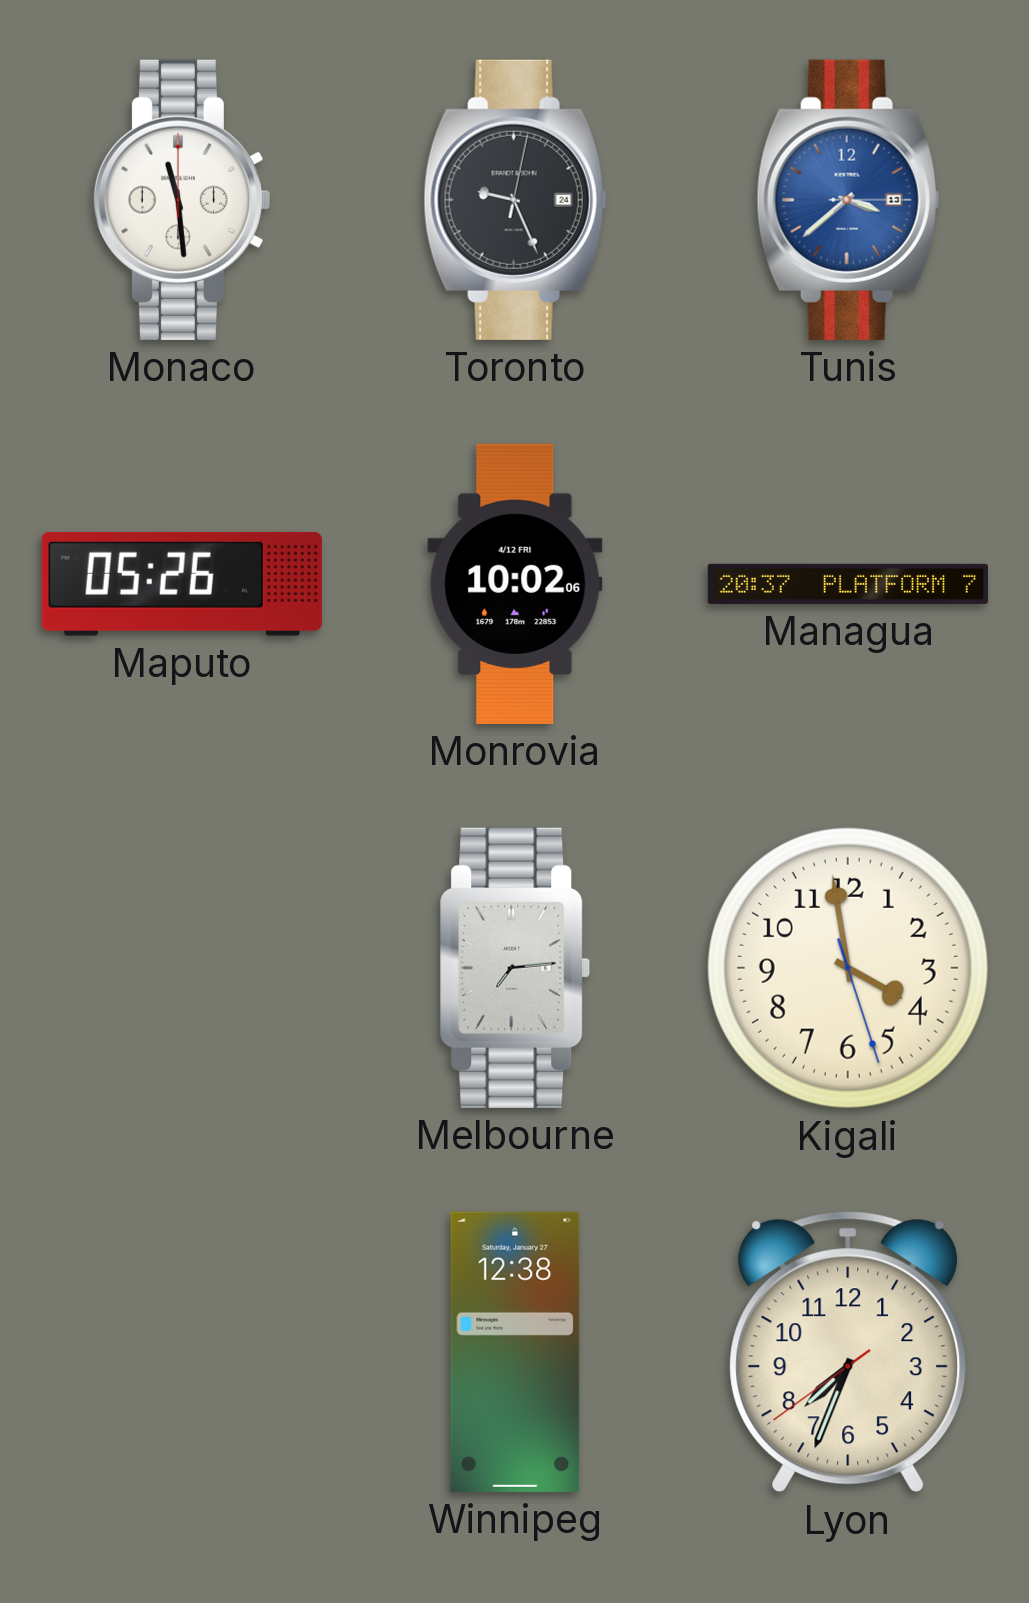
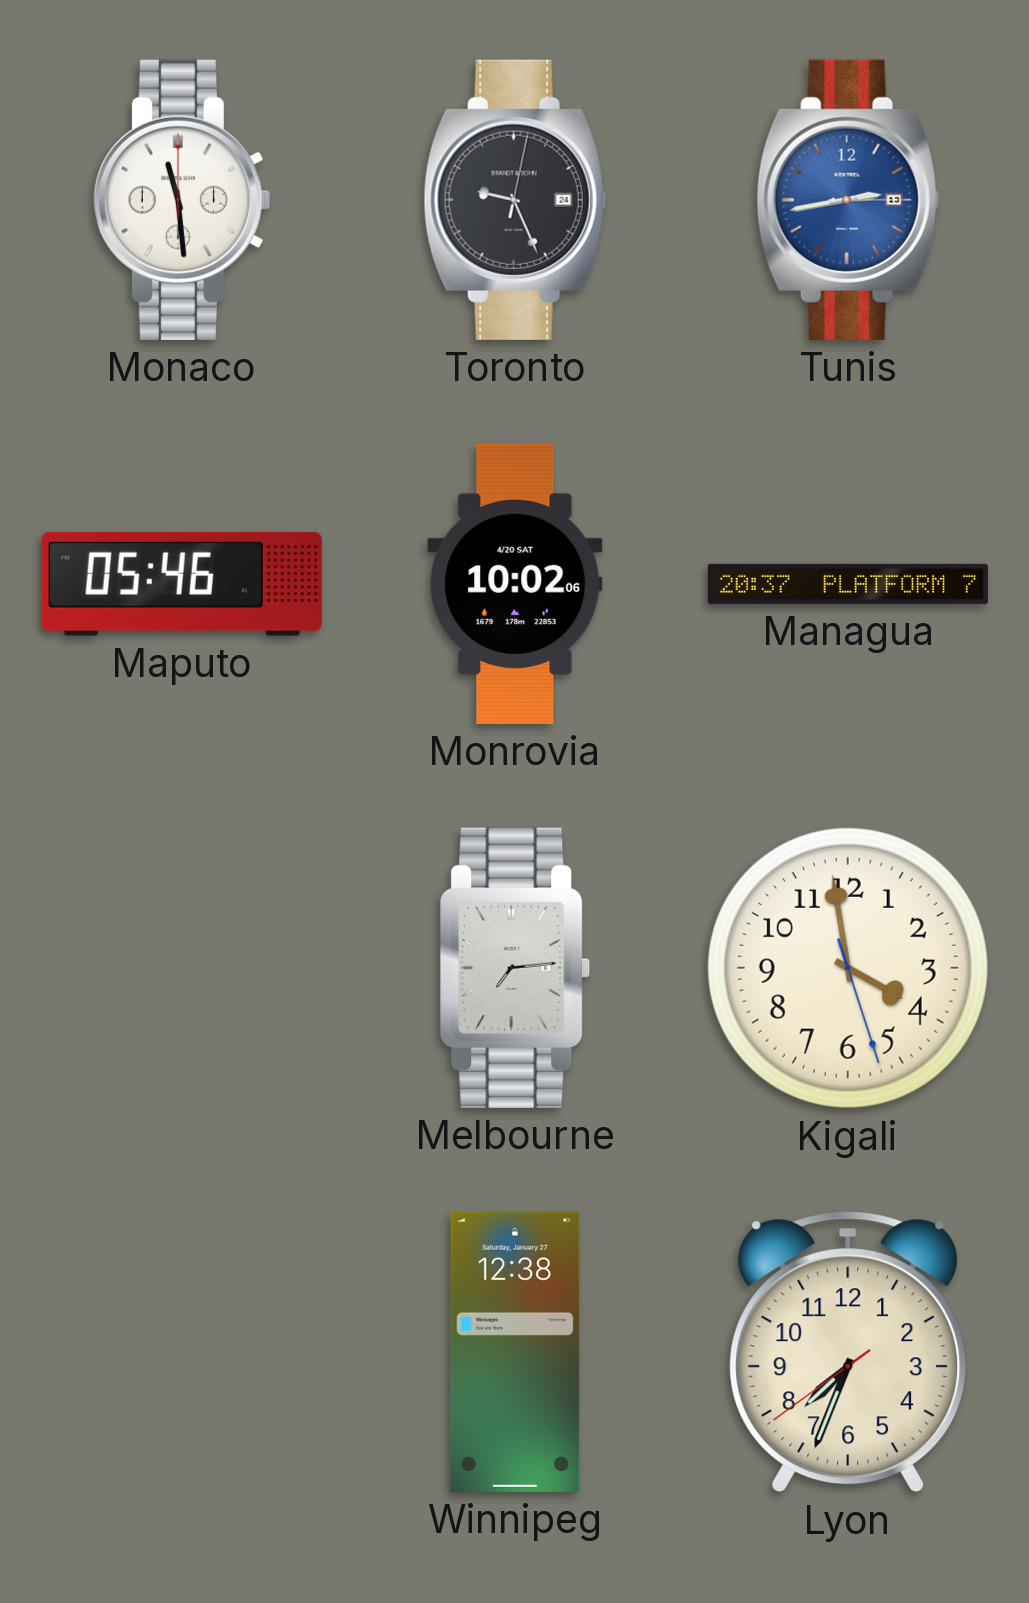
Tunis: 3:38 -> 2:43
Maputo: 05:26 -> 05:46
Monrovia date: 4/12 FRI -> 4/20 SAT
